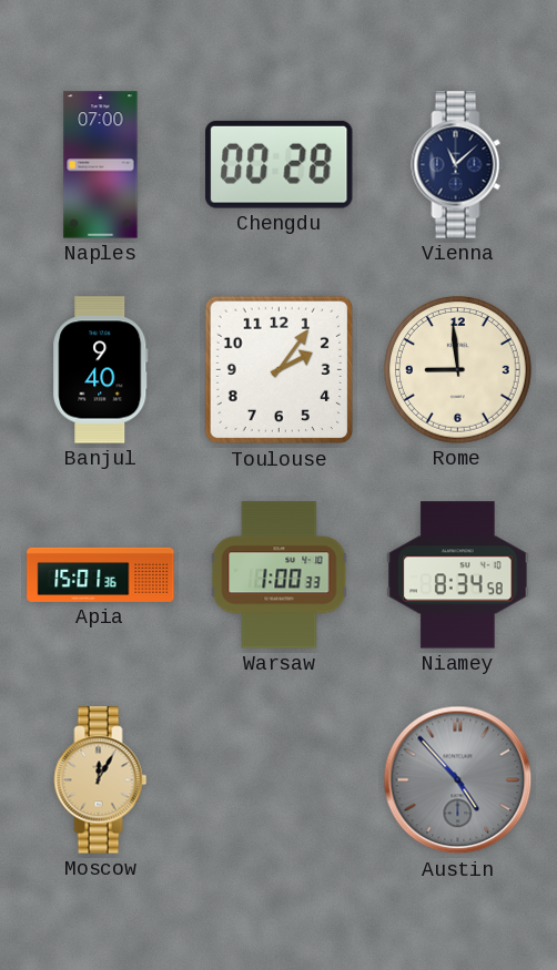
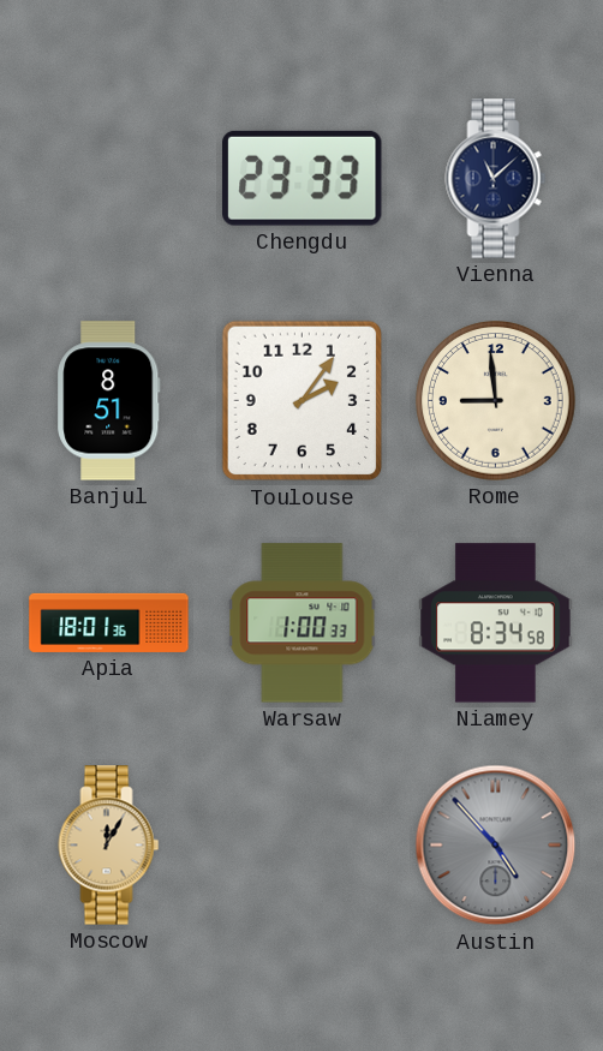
Naples: 07:00 -> none
Chengdu: 00:28 -> 23:33
Banjul: 9:40 -> 8:51
Apia: 15:01 -> 18:01
